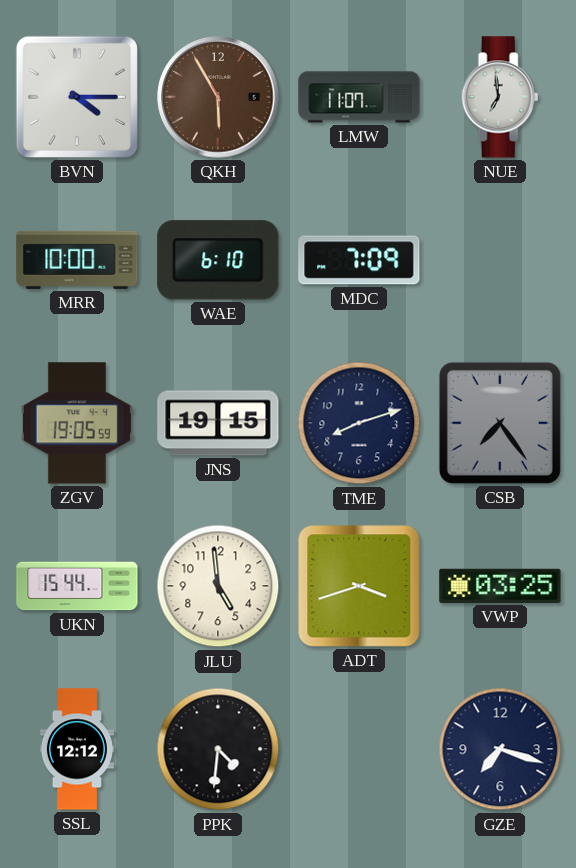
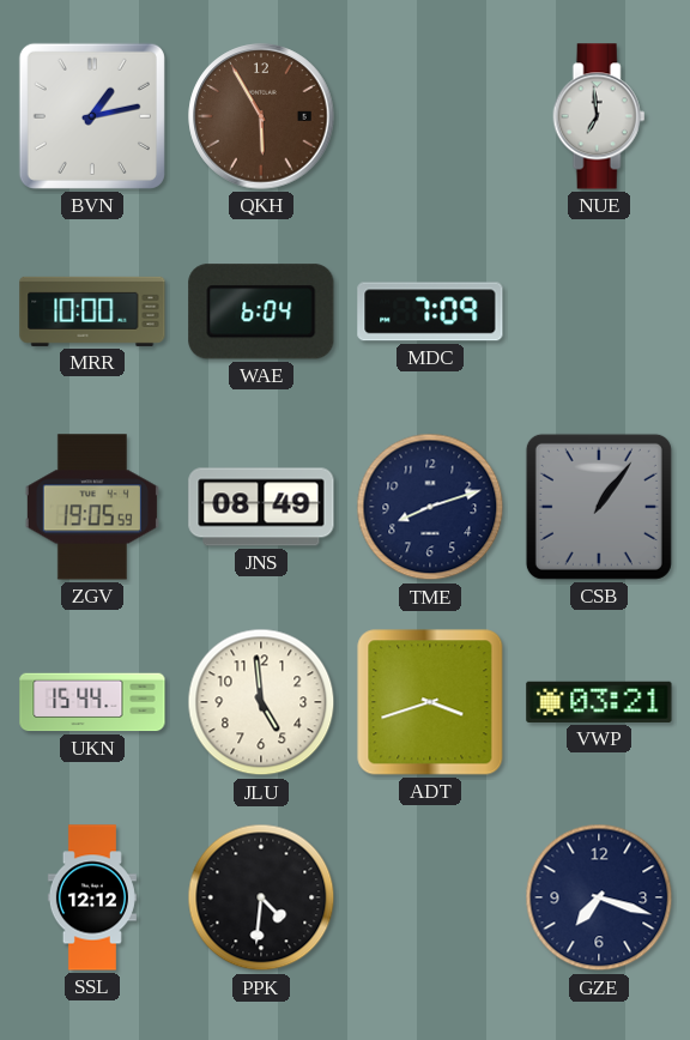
BVN: 4:15 -> 1:13
LMW: 11:07 -> none
WAE: 6:10 -> 6:04
JNS: 19:15 -> 08:49
CSB: 7:24 -> 1:06
VWP: 03:25 -> 03:21
